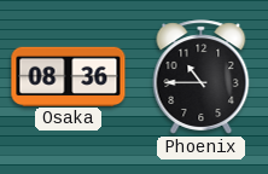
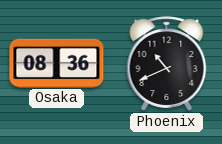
Phoenix: 10:45 -> 10:41
